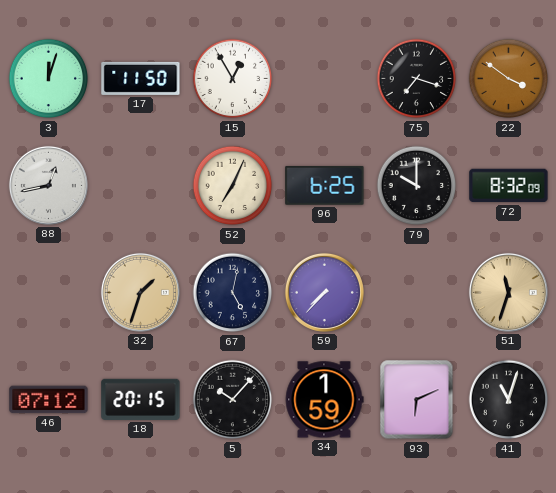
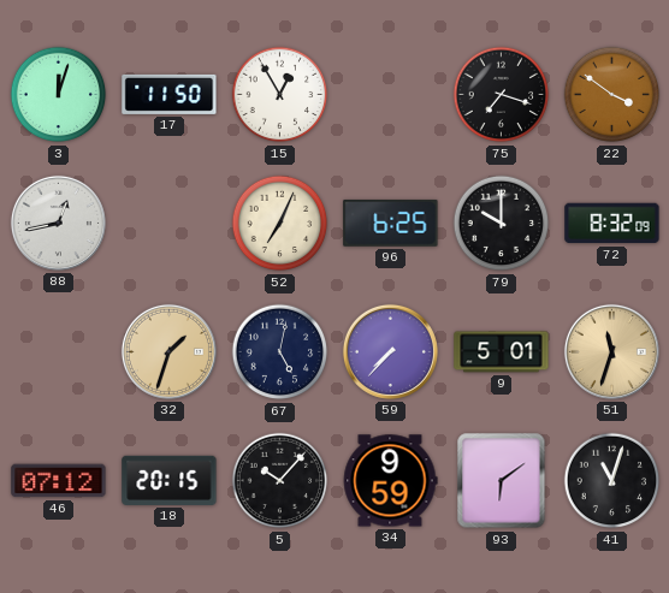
9: none -> 5:01
34: 1:59 -> 9:59
93: 6:11 -> 6:09
